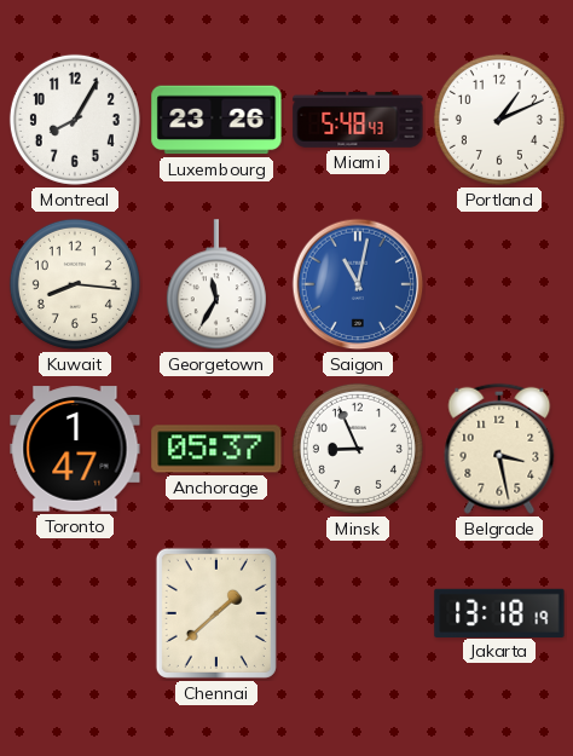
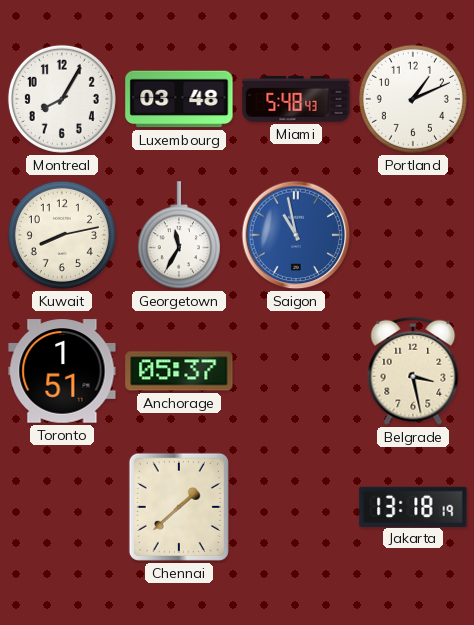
Luxembourg: 23:26 -> 03:48
Kuwait: 8:16 -> 8:13
Saigon: 11:02 -> 10:58
Toronto: 1:47 -> 1:51
Minsk: 8:56 -> none
